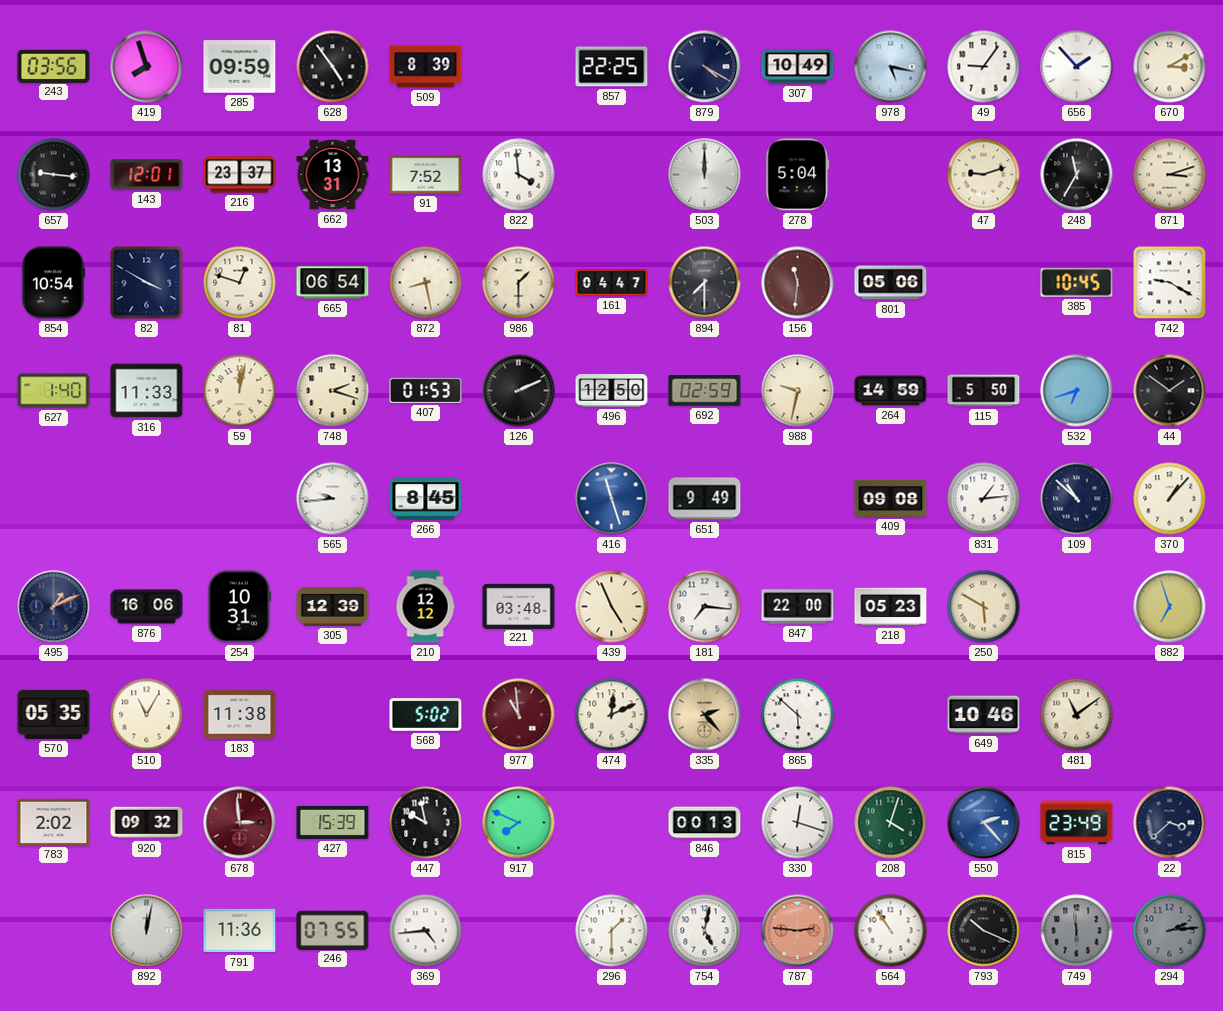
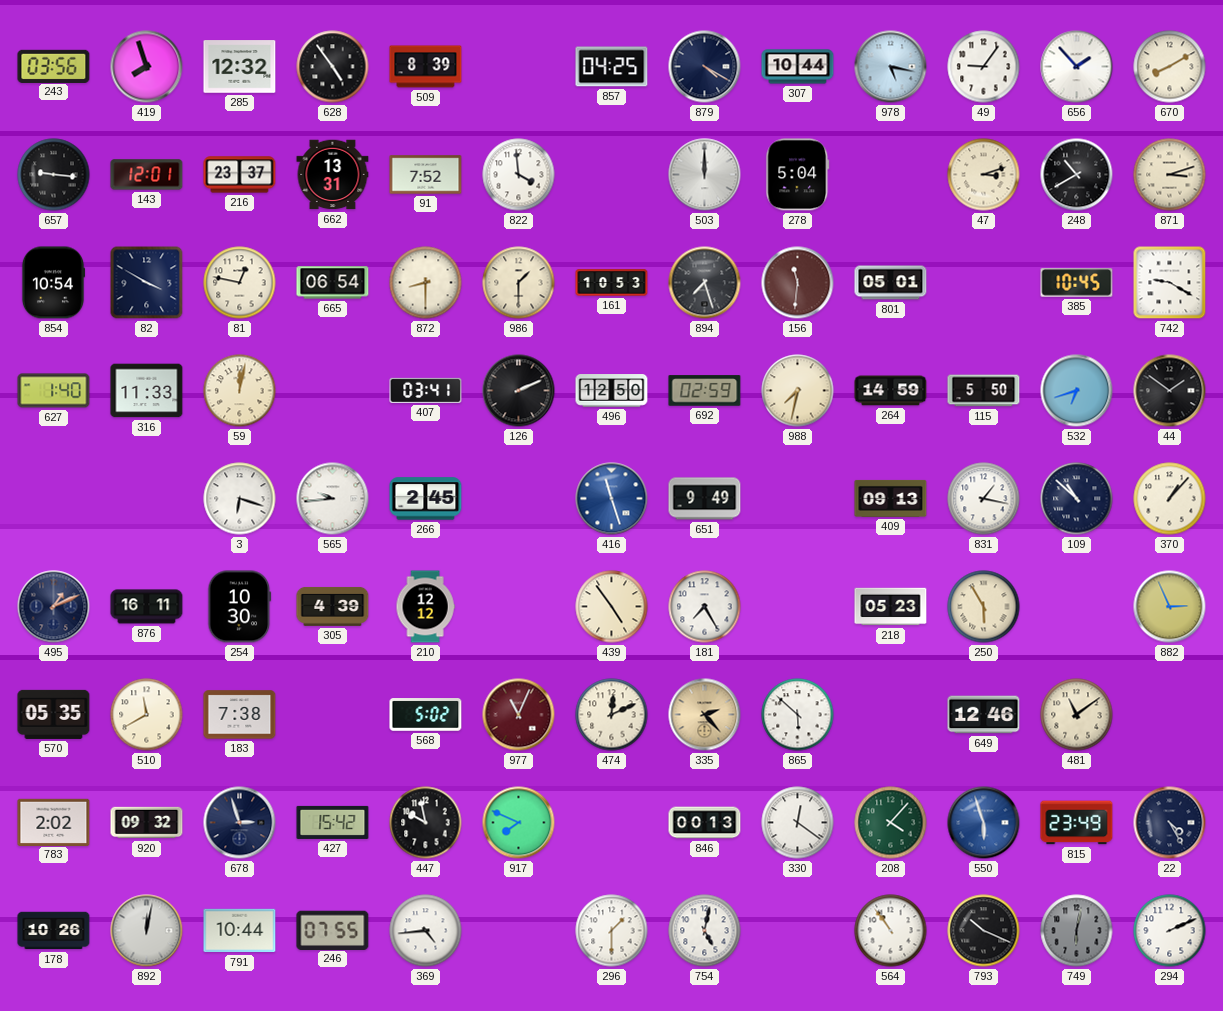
285: 09:59 -> 12:32
857: 22:25 -> 04:25
307: 10:49 -> 10:44
670: 3:10 -> 8:10
47: 9:12 -> 3:12
248: 11:35 -> 10:40
81: 12:48 -> 12:47
872: 8:28 -> 8:30
161: 04:47 -> 10:53
894: 7:30 -> 7:27
801: 05:06 -> 05:01
748: 2:18 -> none
407: 01:53 -> 03:41
988: 9:32 -> 7:32
3: none -> 6:18
266: 8:45 -> 2:45
409: 09:08 -> 09:13
831: 1:14 -> 1:17
876: 16:06 -> 16:11
254: 10:31 -> 10:30
305: 12:39 -> 4:39
221: 03:48 -> none
439: 4:56 -> 4:54
181: 7:16 -> 7:25
847: 22:00 -> none
250: 5:50 -> 5:55
882: 6:57 -> 2:56
510: 11:05 -> 11:40
183: 11:38 -> 7:38
977: 10:59 -> 11:04
649: 10:46 -> 12:46
678: 2:59 -> 2:57
678 dial: burgundy -> navy
427: 15:39 -> 15:42
330: 12:18 -> 12:21
208: 4:03 -> 4:07
550: 2:23 -> 5:57
22: 3:38 -> 4:25
178: none -> 10:26
791: 11:36 -> 10:44
787: 2:46 -> none
749: 5:59 -> 6:02
294: 2:14 -> 2:11
294 dial: grey -> white
